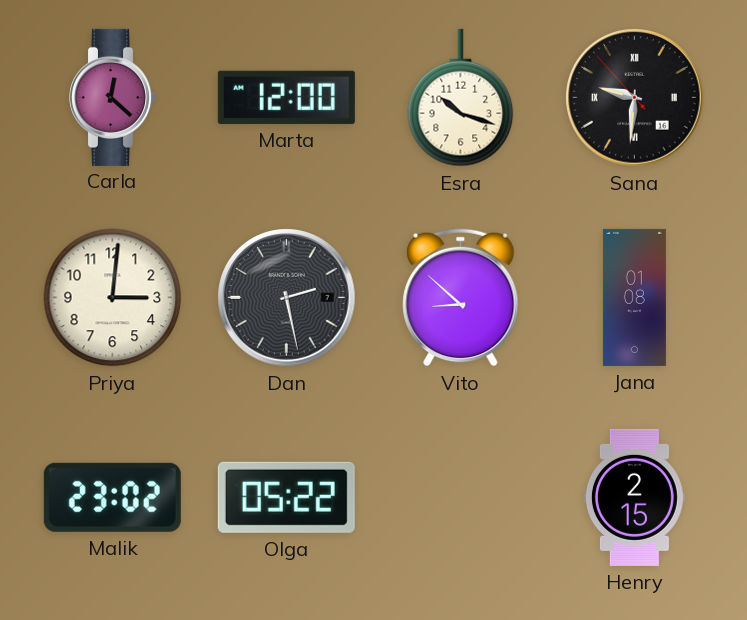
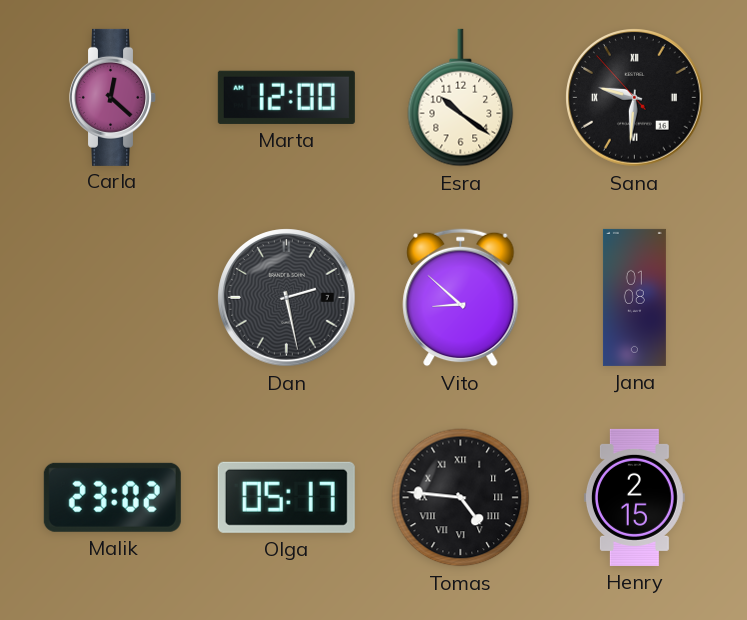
Esra: 10:18 -> 10:21
Priya: 3:01 -> none
Olga: 05:22 -> 05:17
Tomas: none -> 4:46
